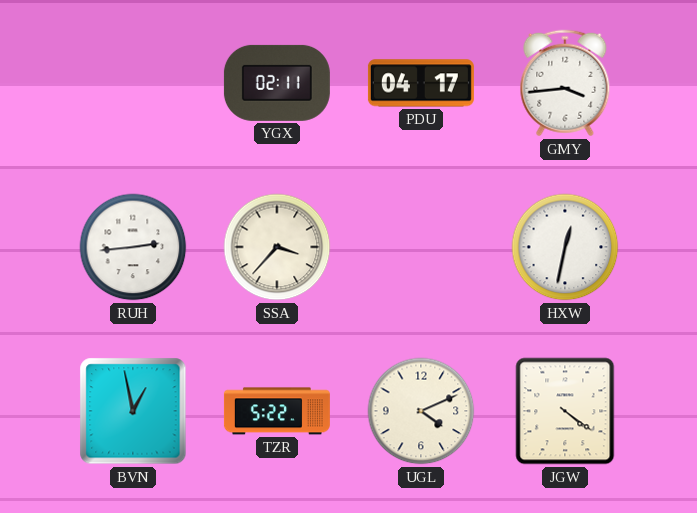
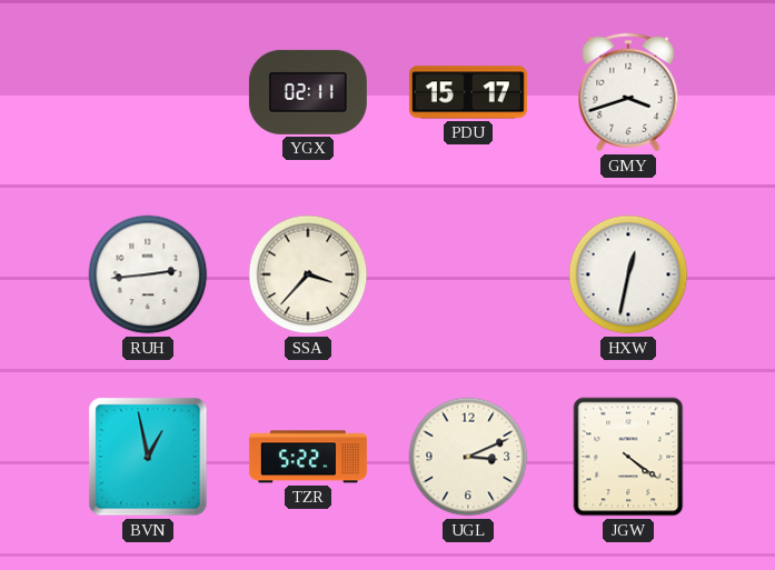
PDU: 04:17 -> 15:17
GMY: 3:44 -> 3:42
UGL: 4:11 -> 3:11
